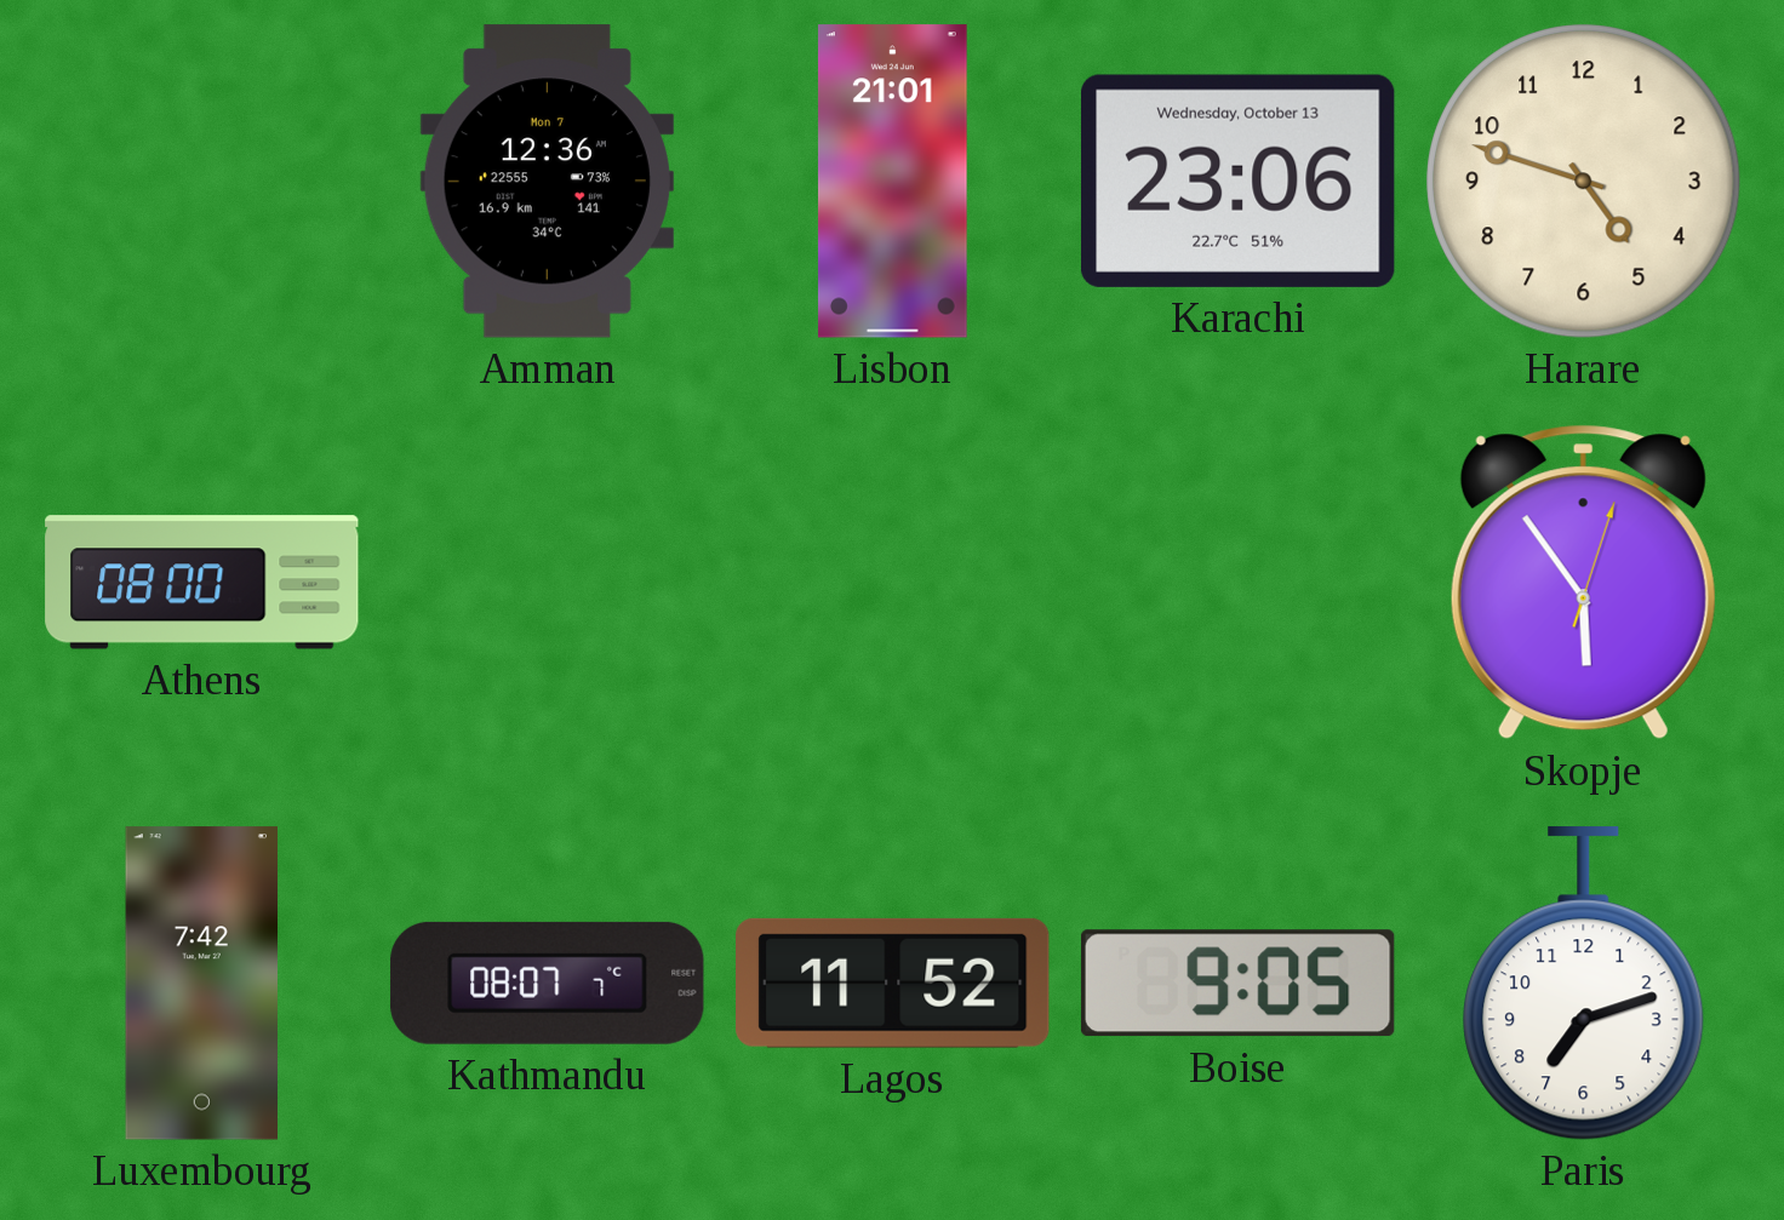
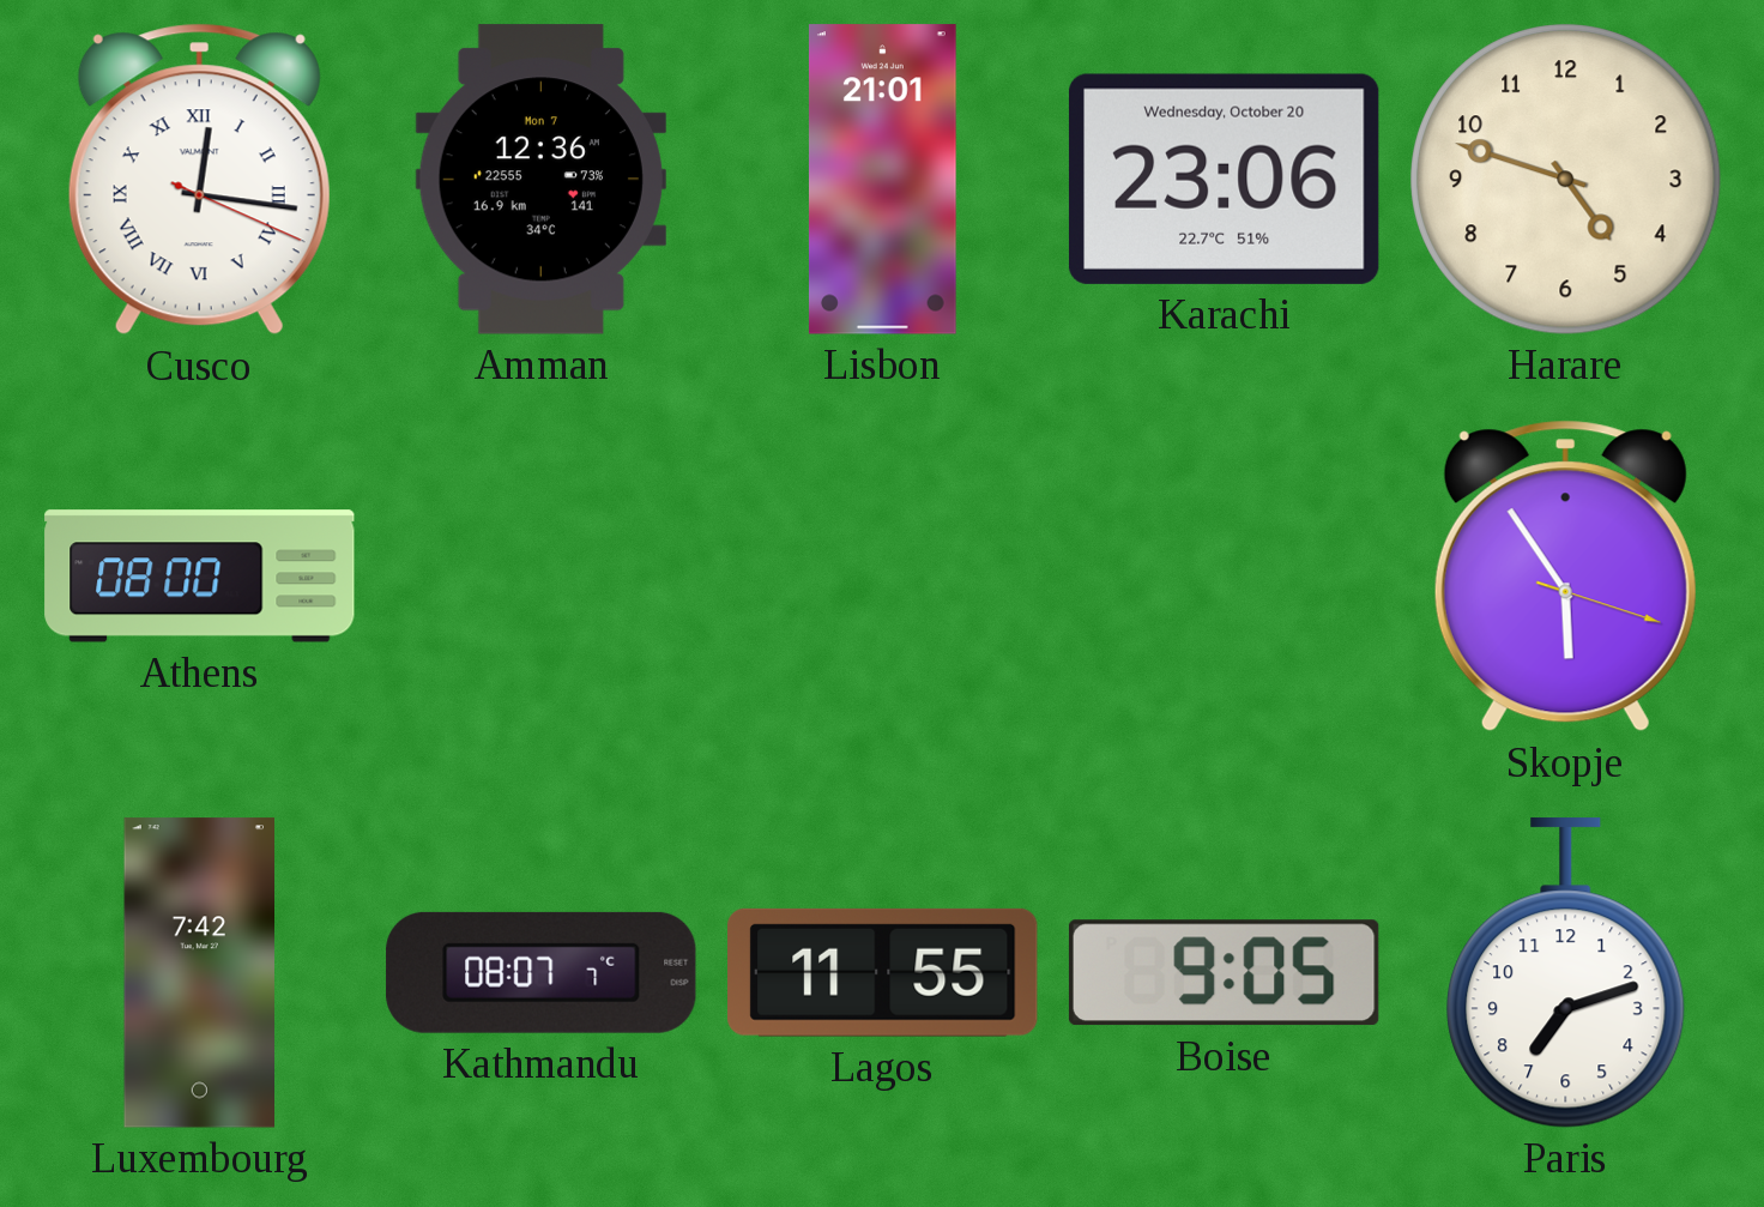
Cusco: none -> 12:16
Karachi date: Wednesday, October 13 -> Wednesday, October 20
Skopje: 5:54:03 -> 5:54:18
Lagos: 11:52 -> 11:55
